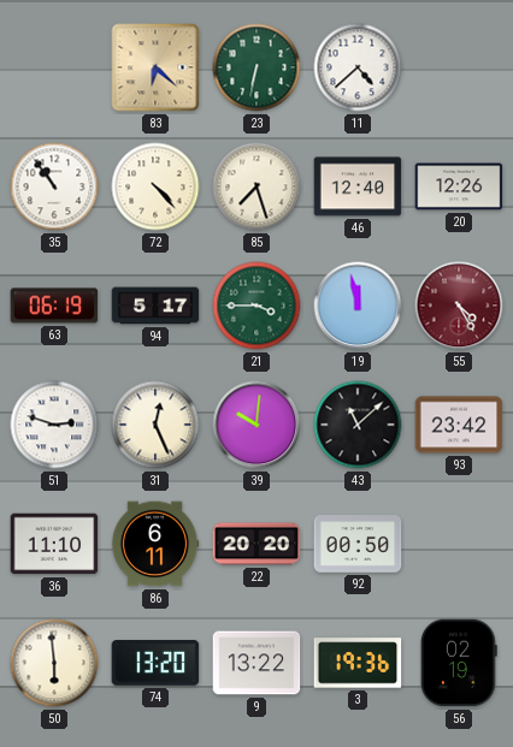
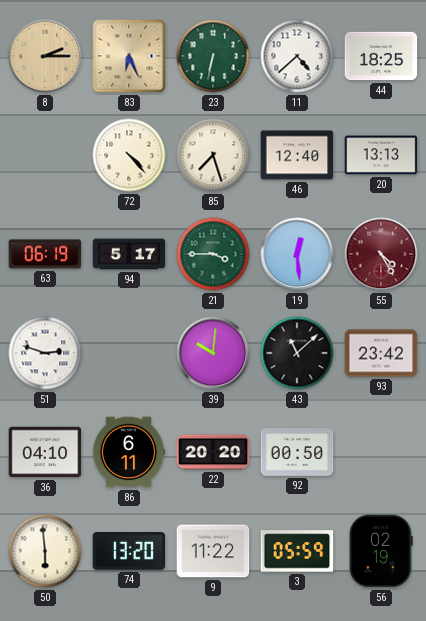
8: none -> 2:15
83: 6:22 -> 6:26
44: none -> 18:25
35: 10:54 -> none
20: 12:26 -> 13:13
19: 11:58 -> 12:29
31: 12:26 -> none
36: 11:10 -> 04:10
9: 13:22 -> 11:22
3: 19:36 -> 05:59
